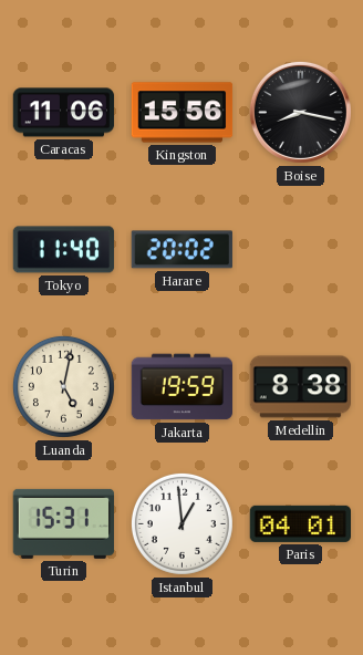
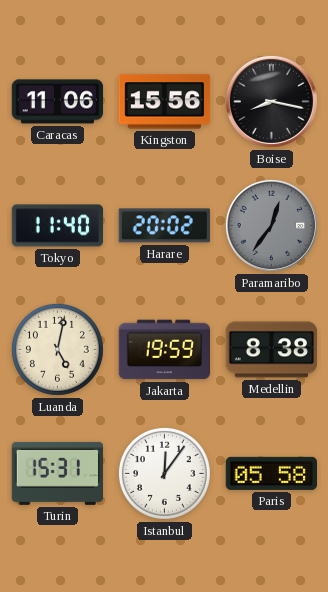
Paramaribo: none -> 12:36
Istanbul: 12:59 -> 12:06
Paris: 04:01 -> 05:58
